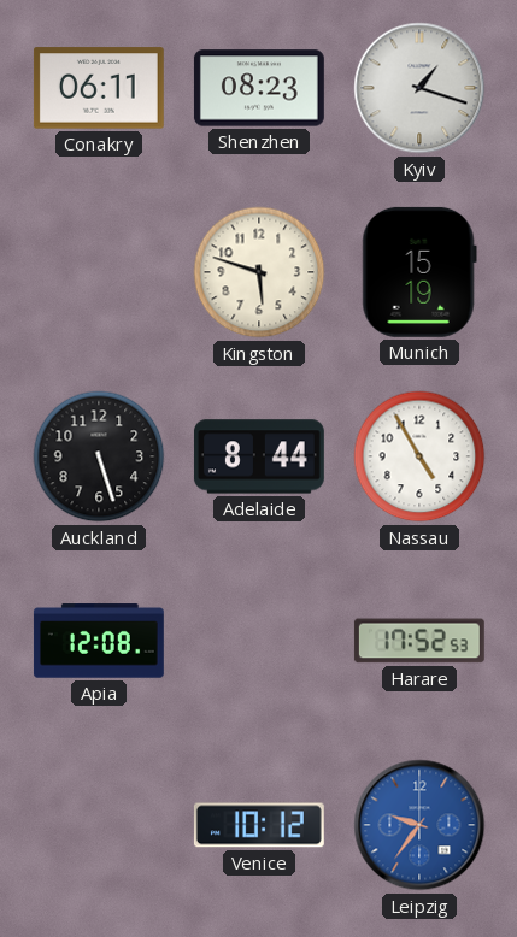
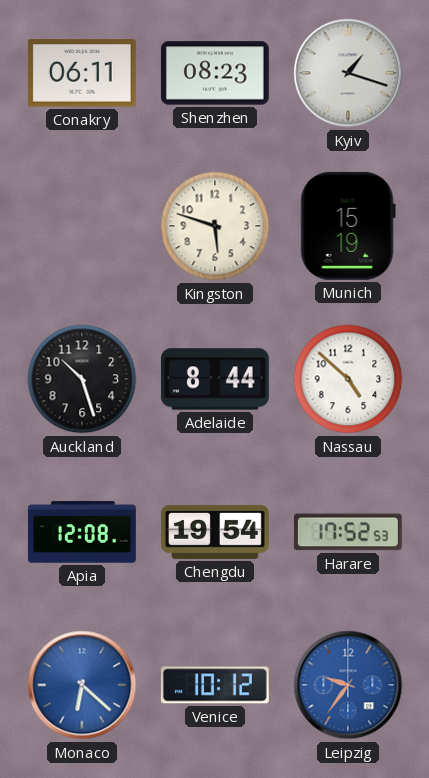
Auckland: 5:27 -> 10:27
Nassau: 4:55 -> 4:52
Chengdu: none -> 19:54
Monaco: none -> 6:22
